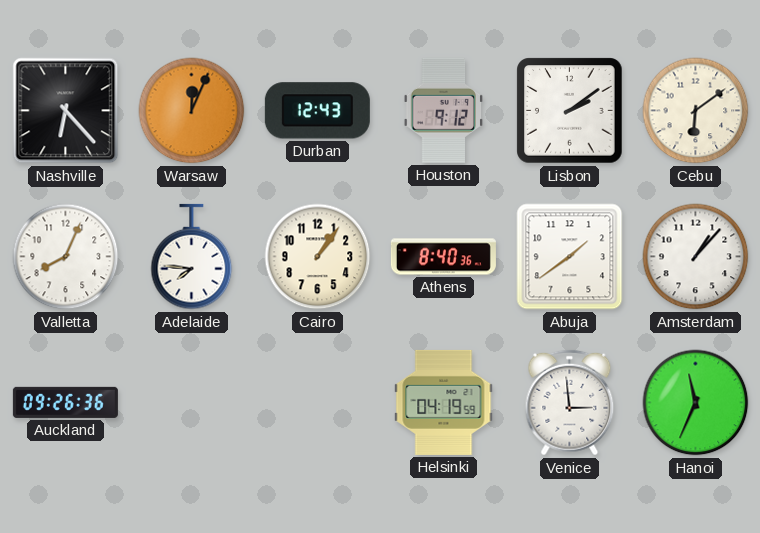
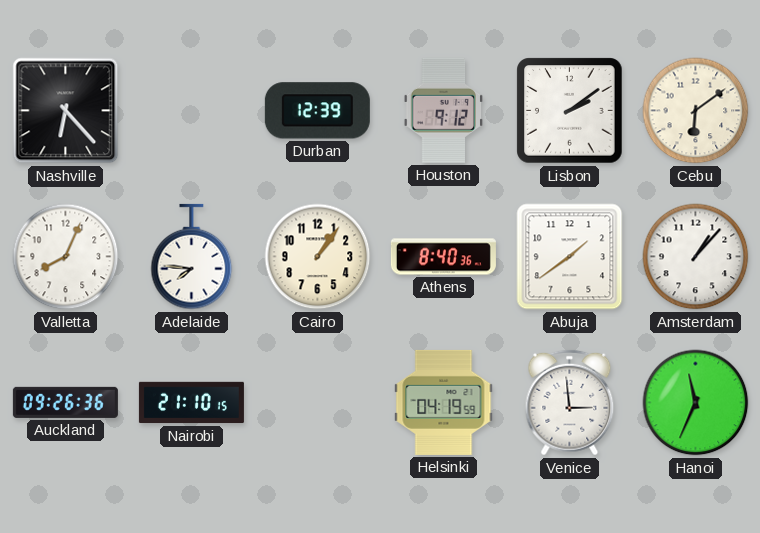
Warsaw: 12:04 -> none
Durban: 12:43 -> 12:39
Nairobi: none -> 21:10
